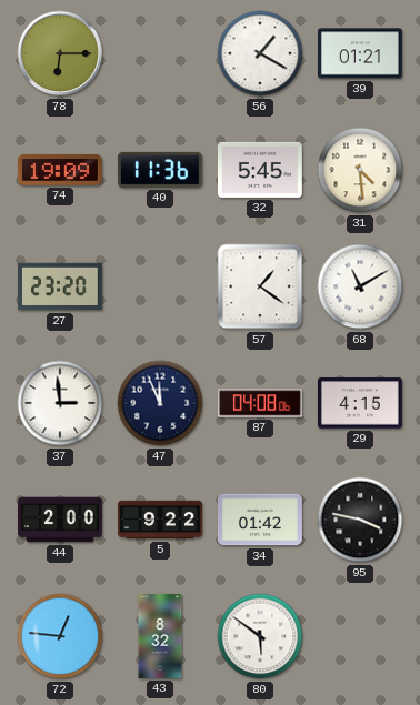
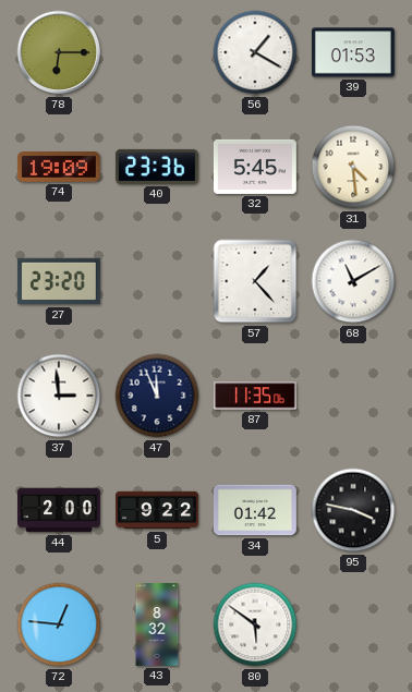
39: 01:21 -> 01:53
40: 11:36 -> 23:36
57: 1:21 -> 1:23
87: 04:08 -> 11:35
29: 4:15 -> none
